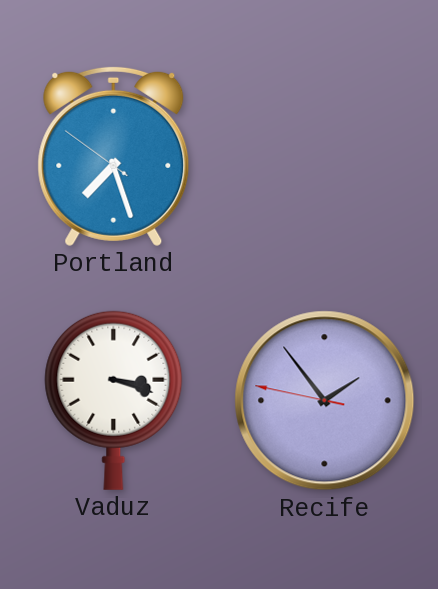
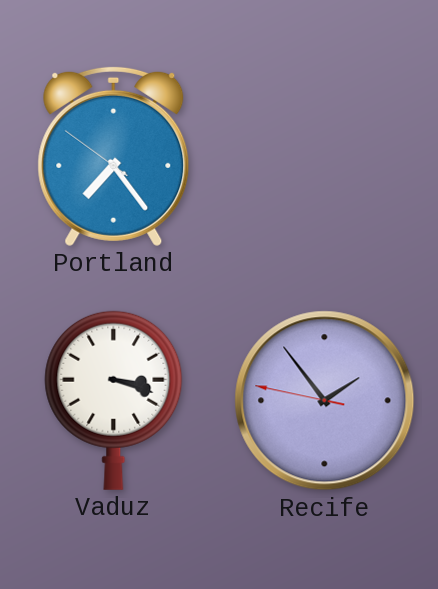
Portland: 7:26 -> 7:23
